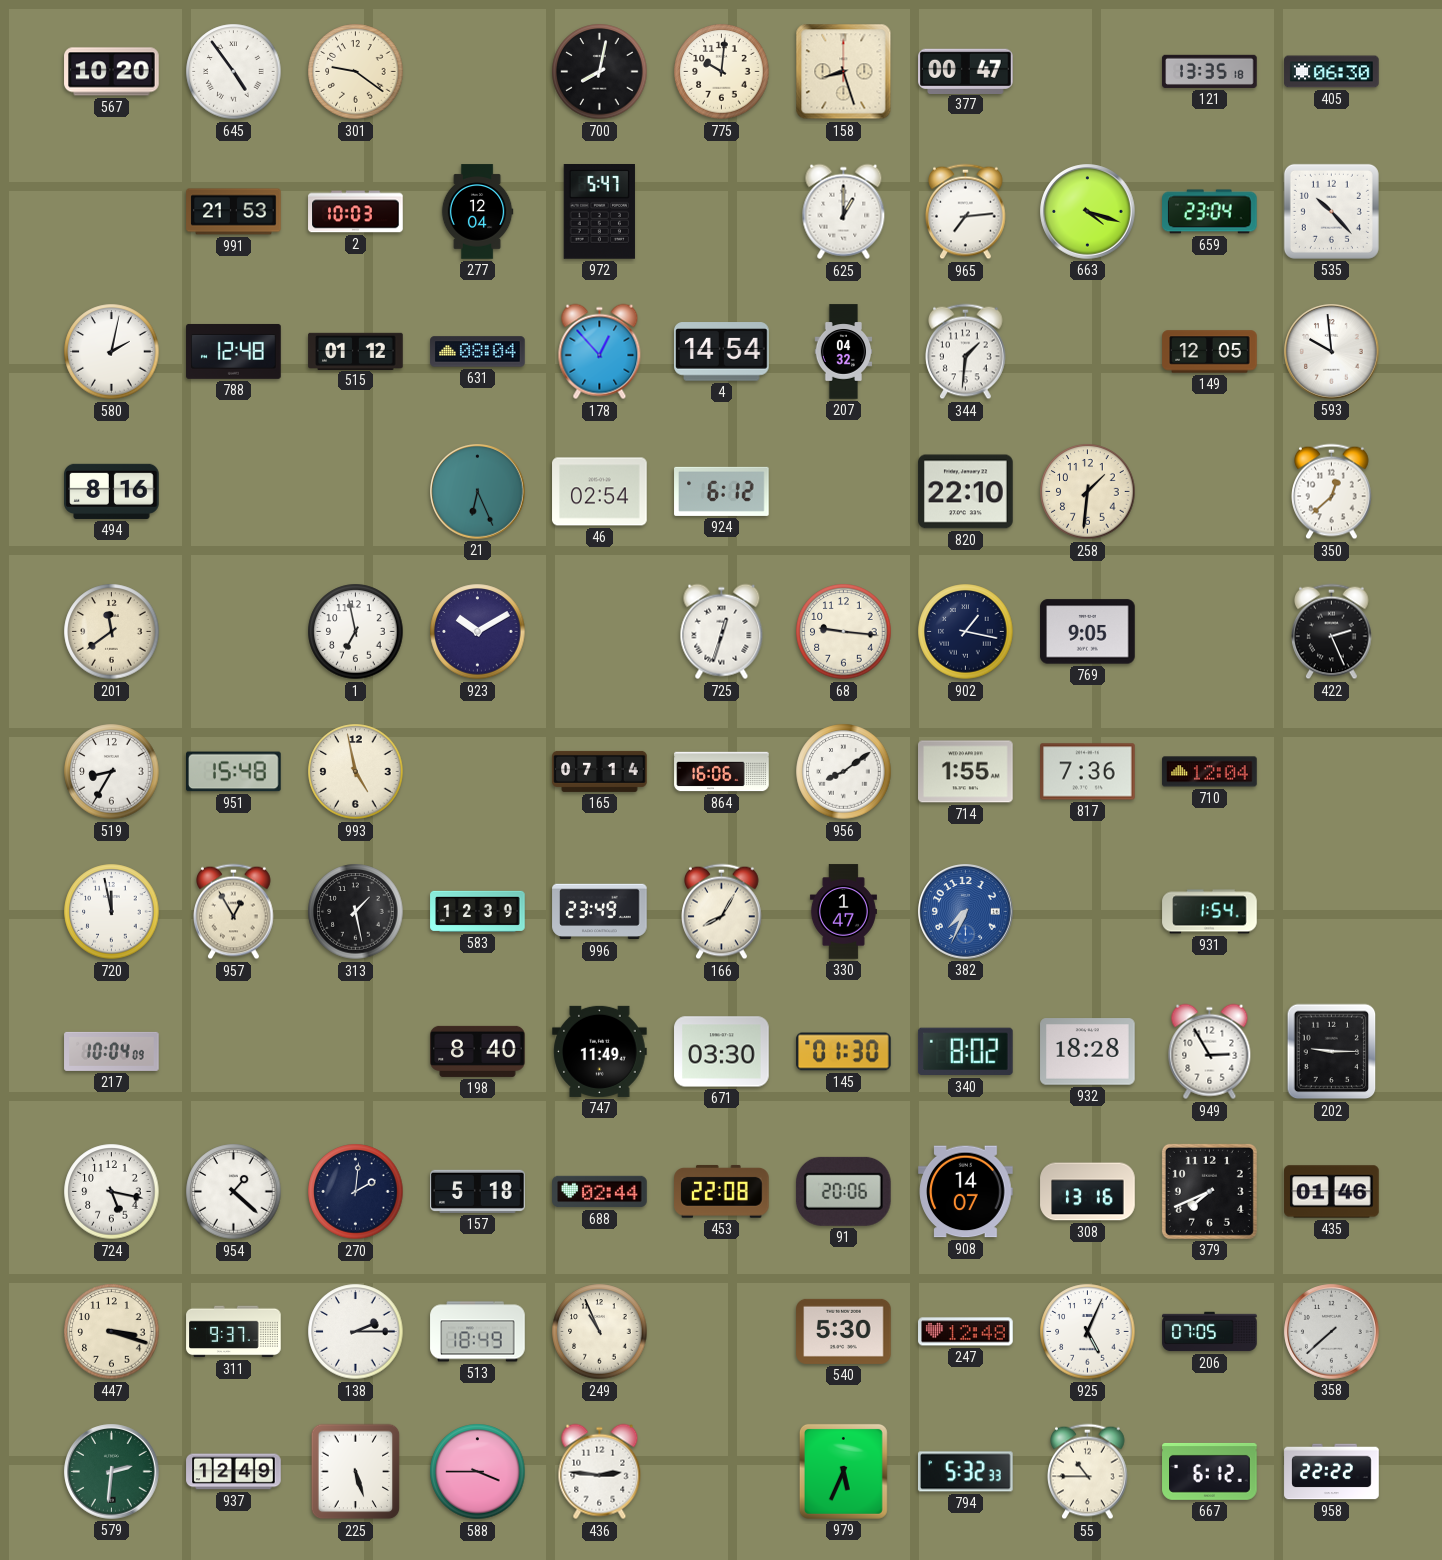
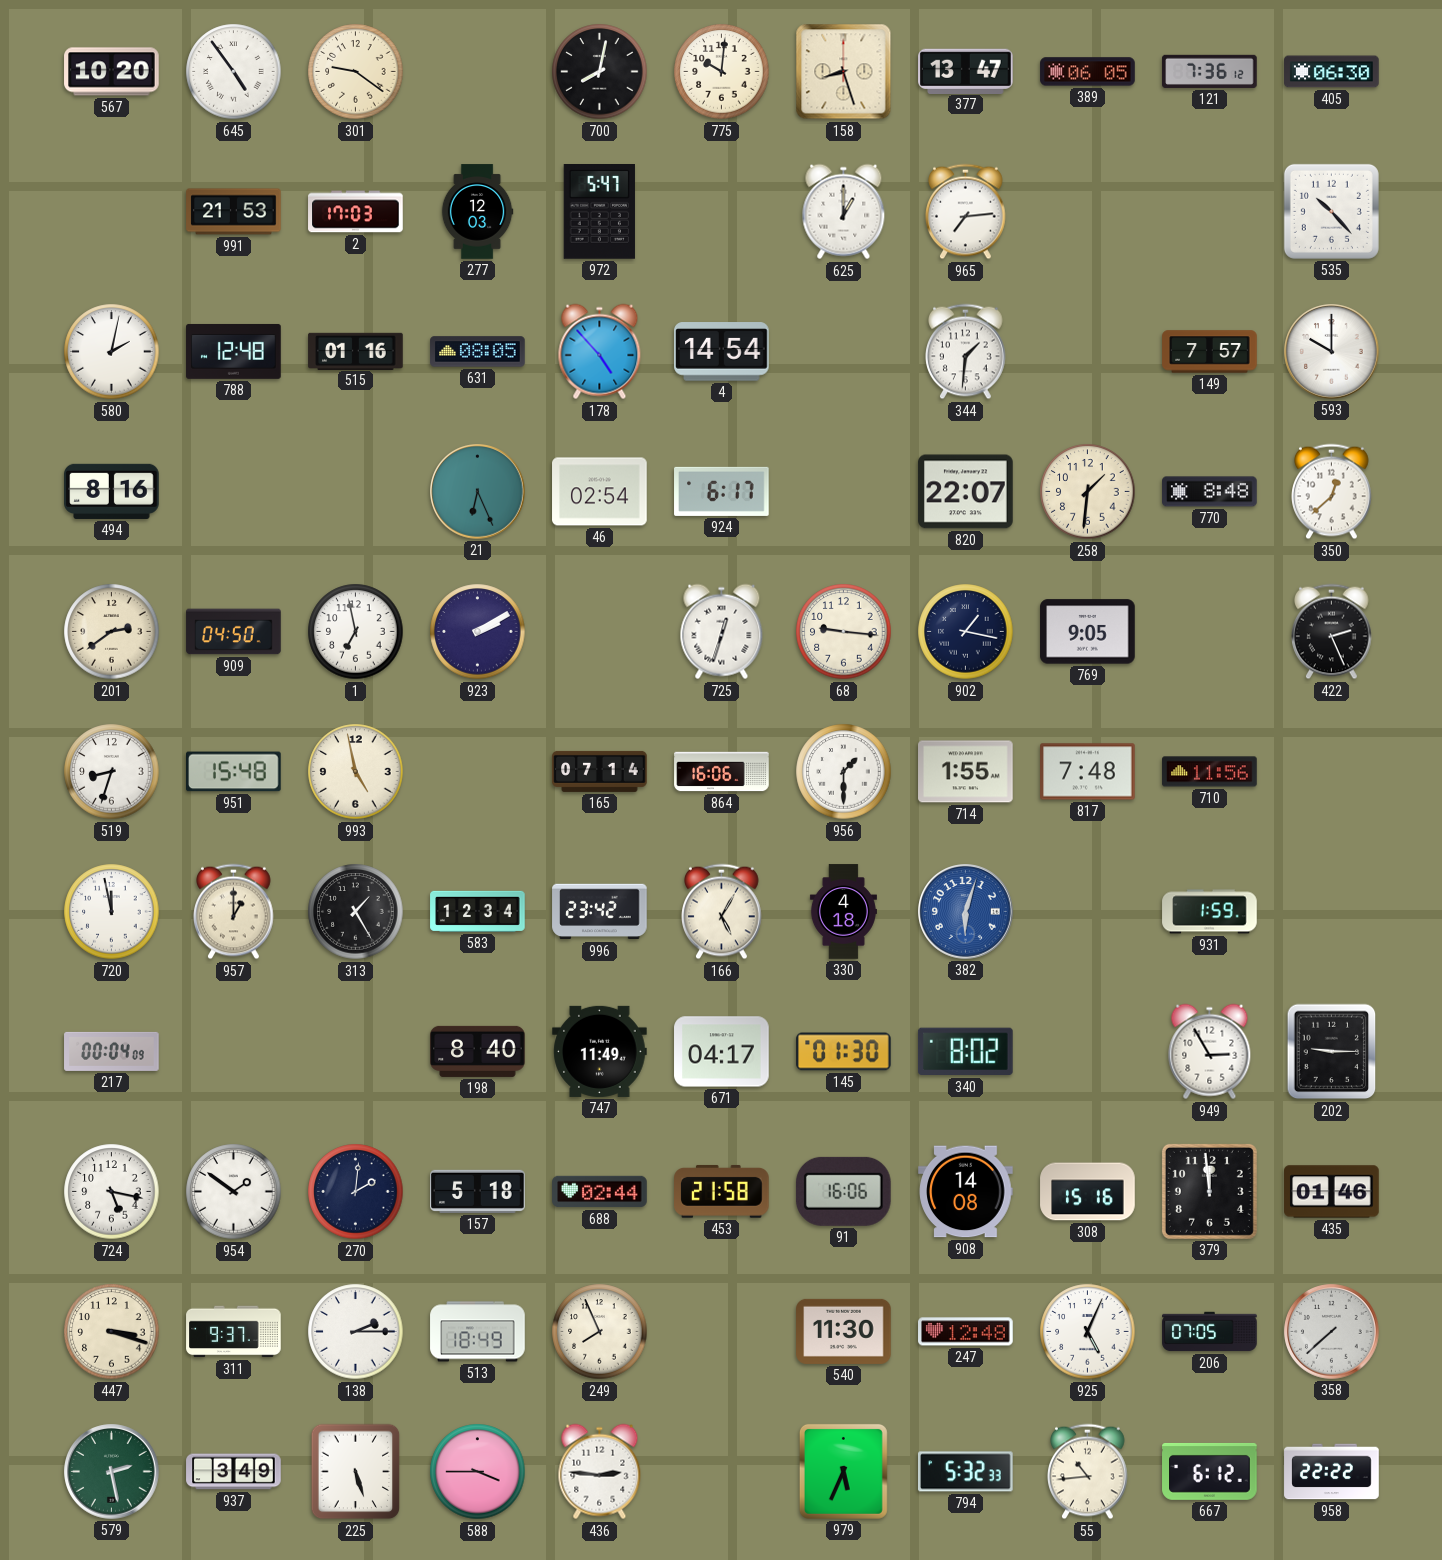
377: 00:47 -> 13:47
389: none -> 06:05
121: 13:35 -> 7:36
2: 10:03 -> 17:03
277: 12:04 -> 12:03
663: 4:18 -> none
659: 23:04 -> none
515: 01:12 -> 01:16
631: 08:04 -> 08:05
178: 12:53 -> 4:53
207: 04:32 -> none
149: 12:05 -> 7:57
593: 9:59 -> 10:00
924: 6:12 -> 6:17
820: 22:10 -> 22:07
770: none -> 8:48
201: 11:39 -> 2:39
909: none -> 04:50
923: 10:10 -> 2:10
519: 8:35 -> 8:33
956: 8:09 -> 1:30
817: 7:36 -> 7:48
710: 12:04 -> 11:56
957: 12:55 -> 1:00
313: 1:28 -> 1:25
583: 12:39 -> 12:34
996: 23:49 -> 23:42
166: 8:05 -> 5:05
330: 1:47 -> 4:18
382: 7:34 -> 6:03
931: 1:54 -> 1:59
217: 10:04 -> 00:04
671: 03:30 -> 04:17
932: 18:28 -> none
954: 1:22 -> 1:51
453: 22:08 -> 21:58
91: 20:06 -> 16:06
908: 14:07 -> 14:08
308: 13:16 -> 15:16
379: 7:41 -> 11:59
249: 10:56 -> 7:56
540: 5:30 -> 11:30
579: 2:31 -> 2:28
937: 12:49 -> 3:49
55: 10:45 -> 10:44
